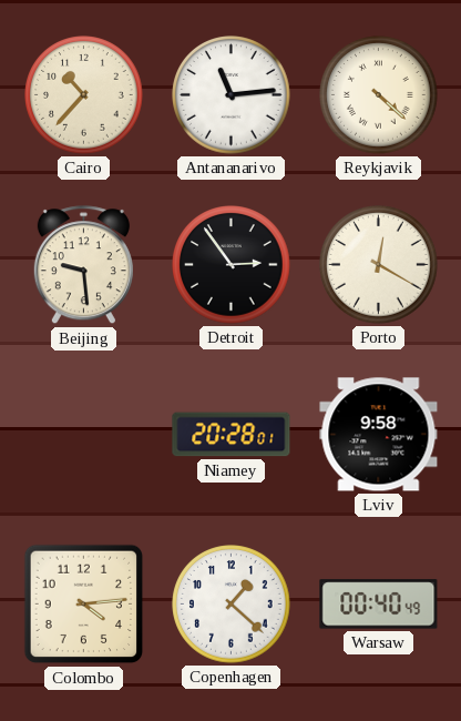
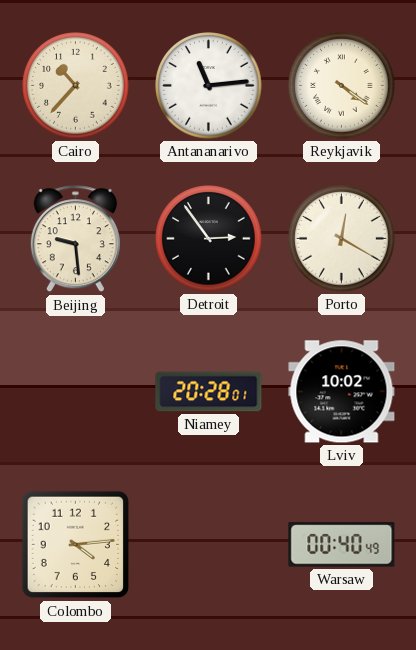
Reykjavik: 4:22 -> 4:21
Lviv: 9:58 -> 10:02
Copenhagen: 1:22 -> none
